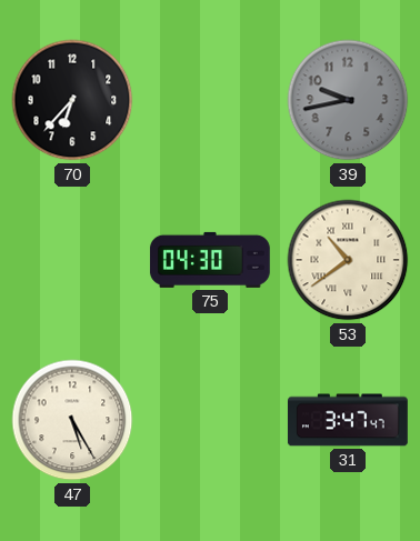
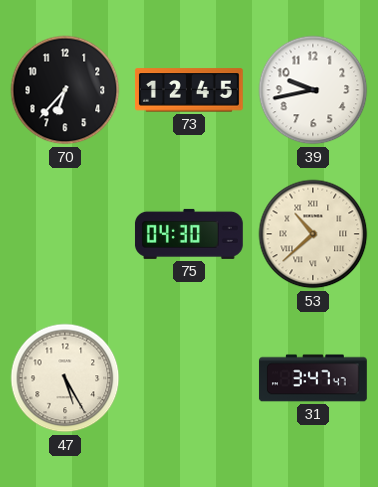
73: none -> 12:45
39 dial: grey -> white
53: 10:39 -> 10:38
